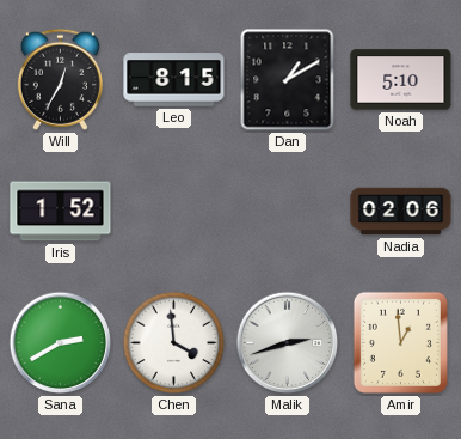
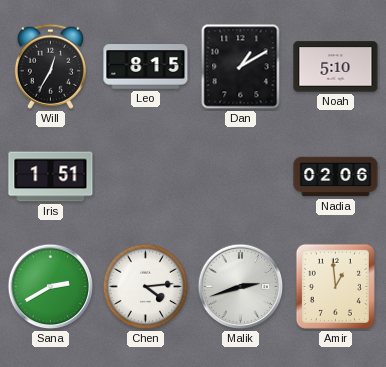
Iris: 1:52 -> 1:51
Chen: 3:59 -> 4:14
